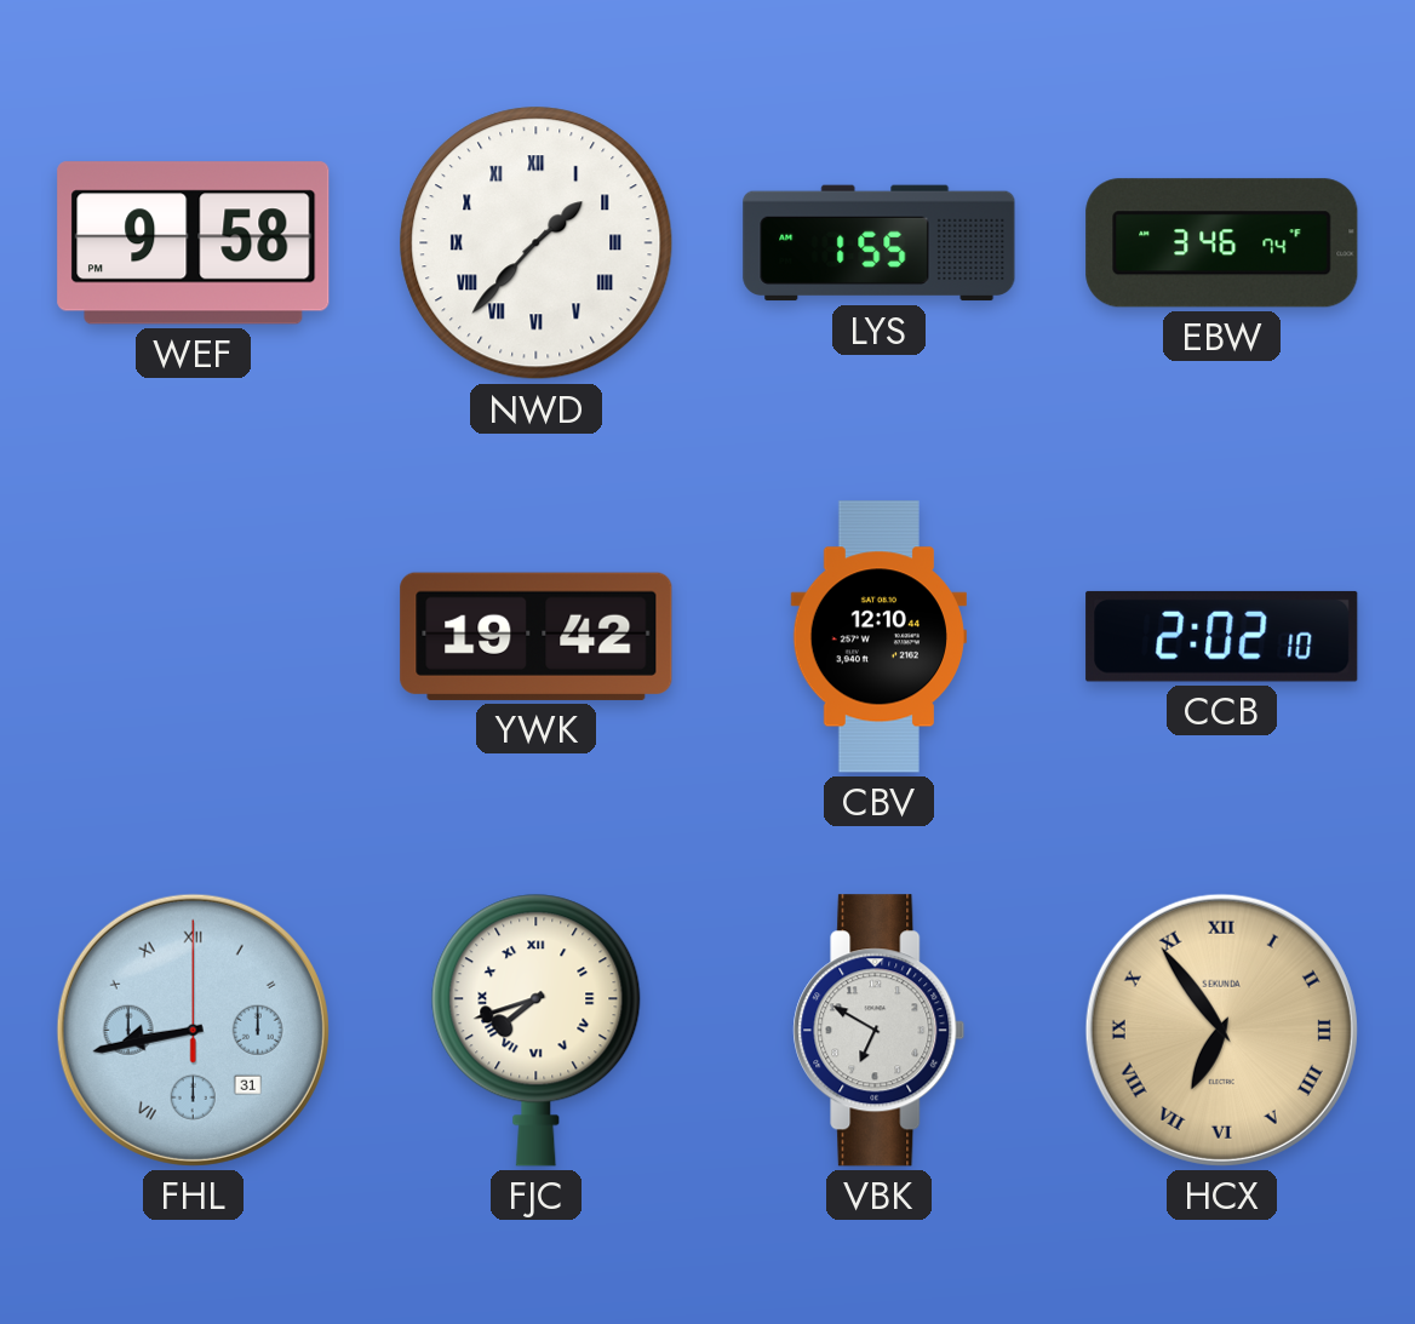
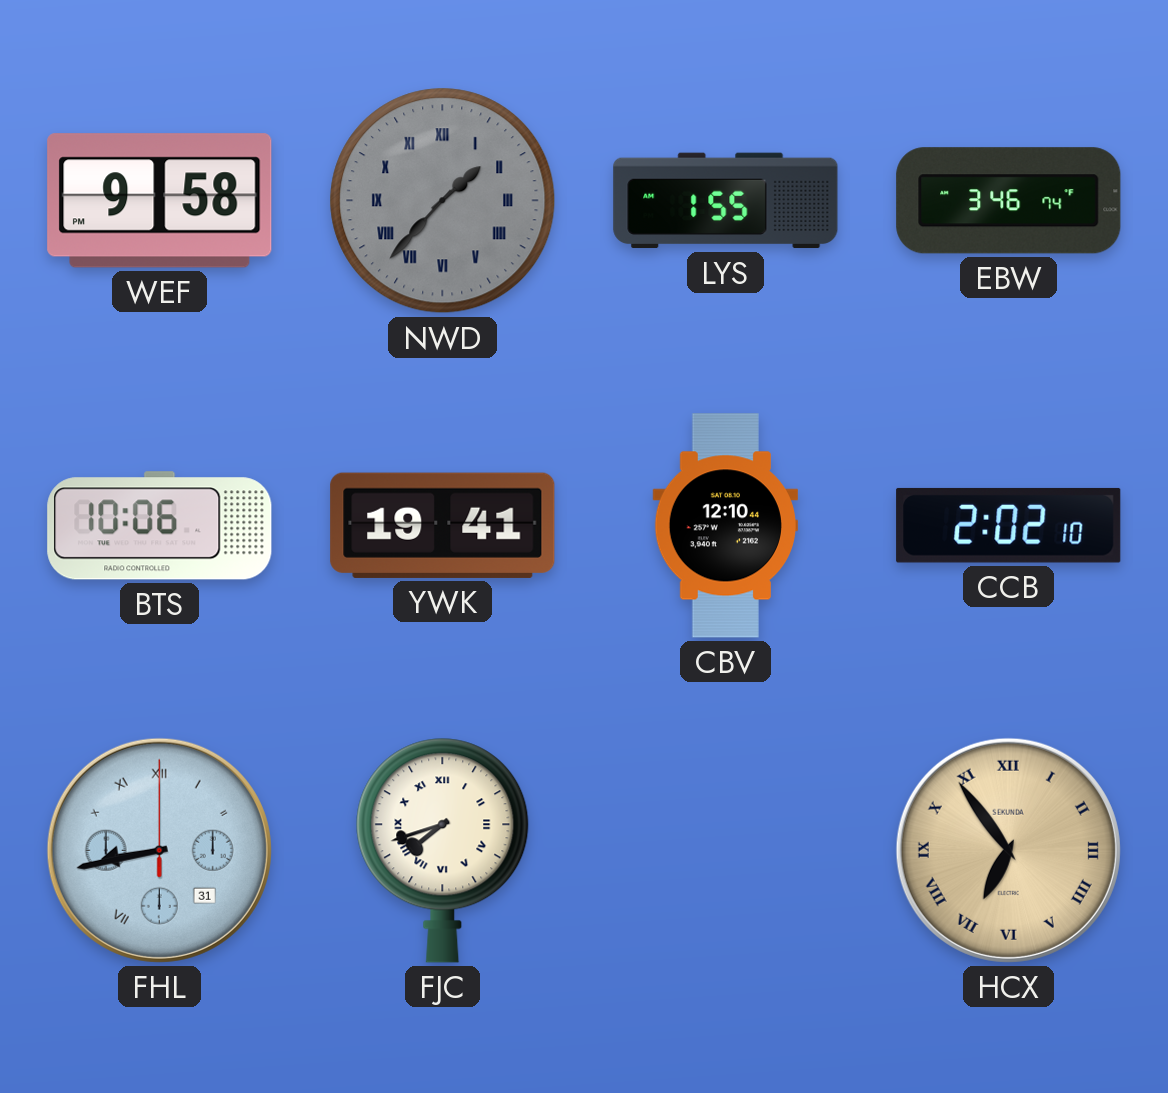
NWD dial: white -> grey
BTS: none -> 10:06
YWK: 19:42 -> 19:41
VBK: 6:50 -> none
